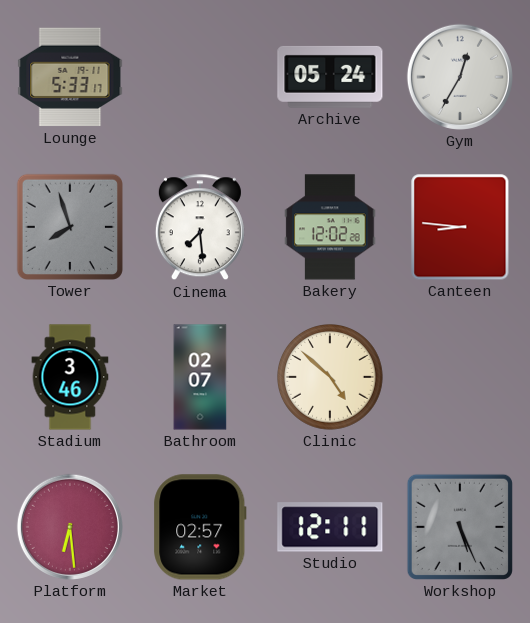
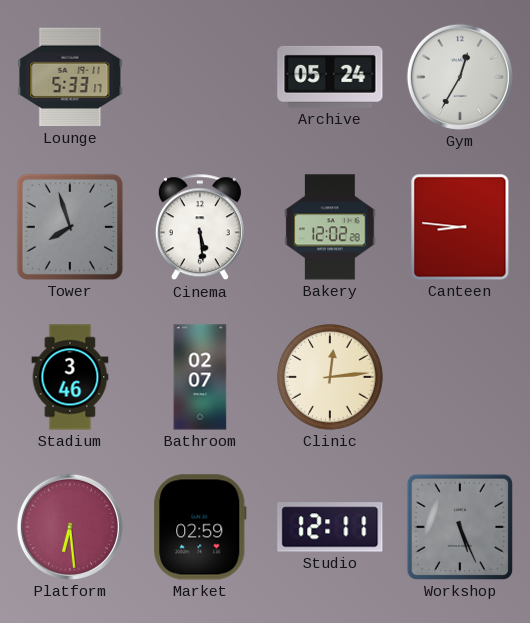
Cinema: 7:29 -> 5:29
Clinic: 4:52 -> 12:14
Market: 02:57 -> 02:59
